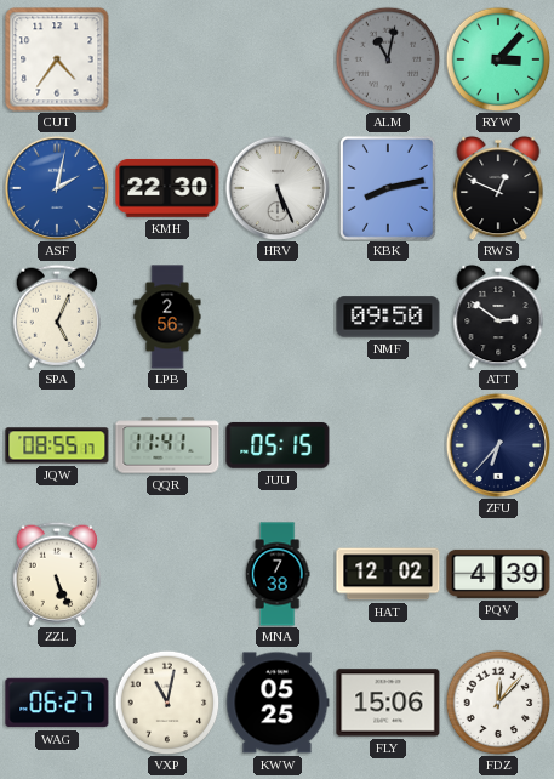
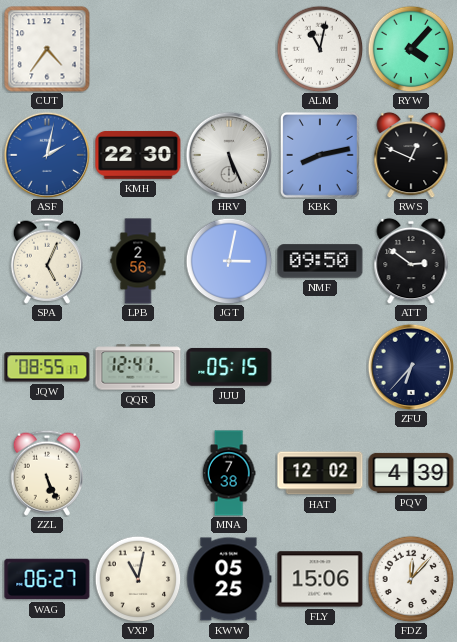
ALM dial: grey -> white
RYW: 3:07 -> 4:07
JGT: none -> 3:02
QQR: 11:41 -> 12:41
